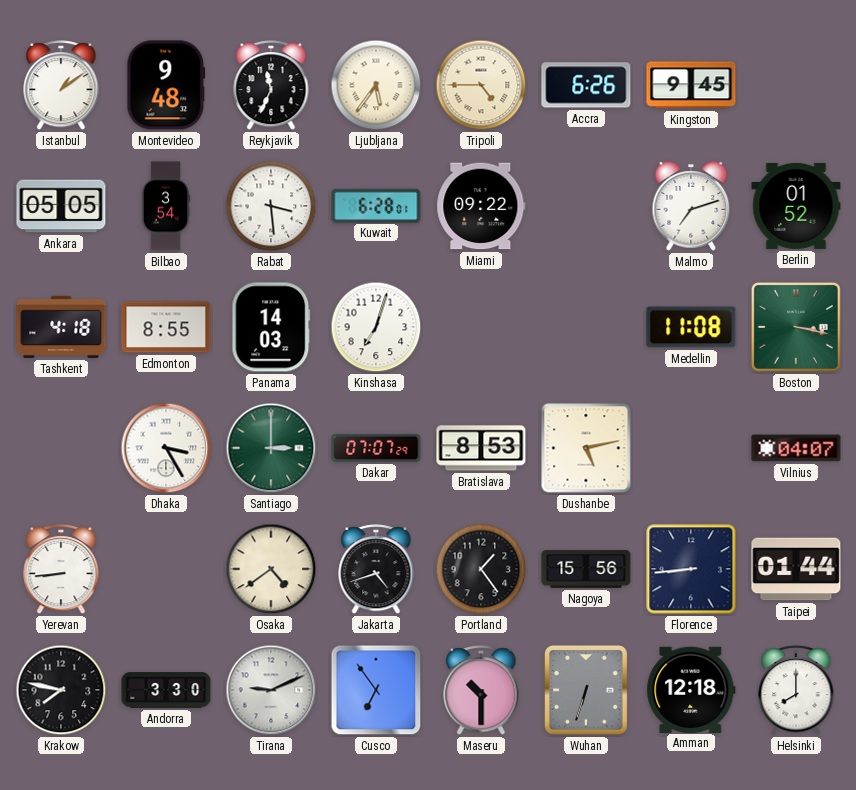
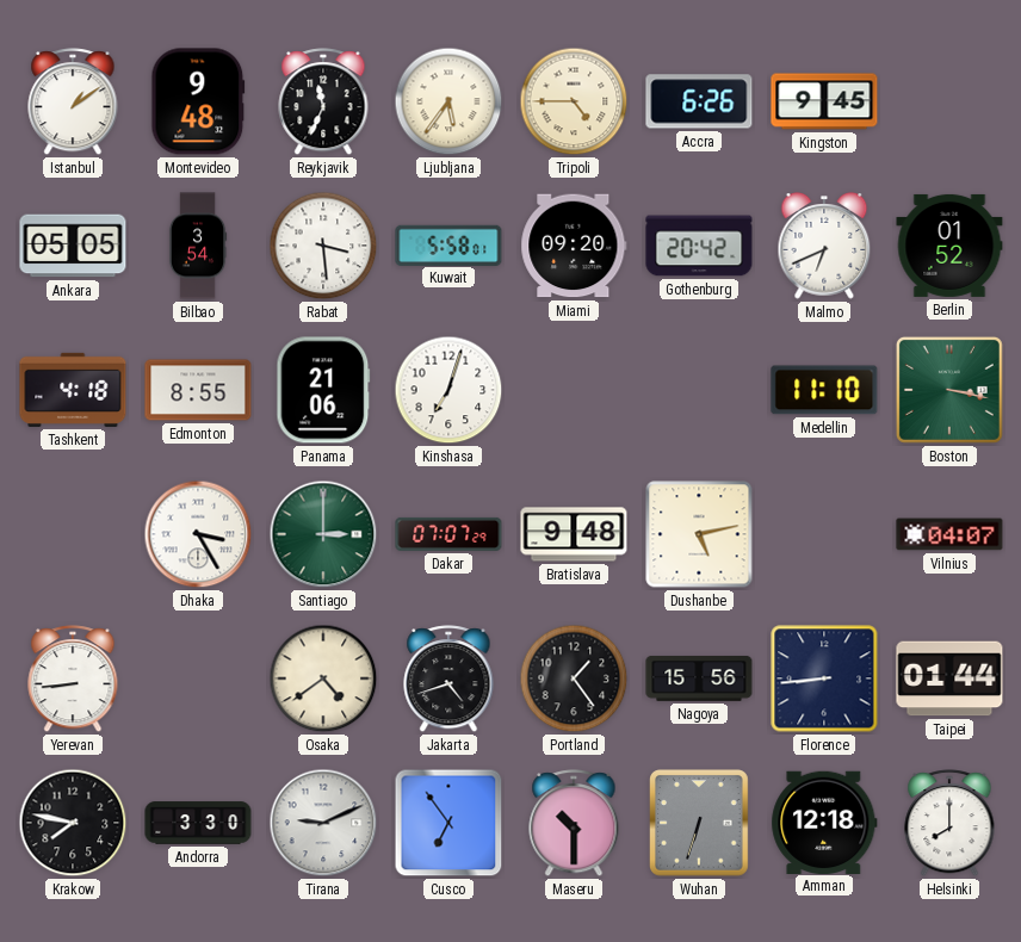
Kuwait: 6:28 -> 5:58
Miami: 09:22 -> 09:20
Gothenburg: none -> 20:42
Malmo: 7:12 -> 6:41
Panama: 14:03 -> 21:06
Medellin: 11:08 -> 11:10
Bratislava: 8:53 -> 9:48
